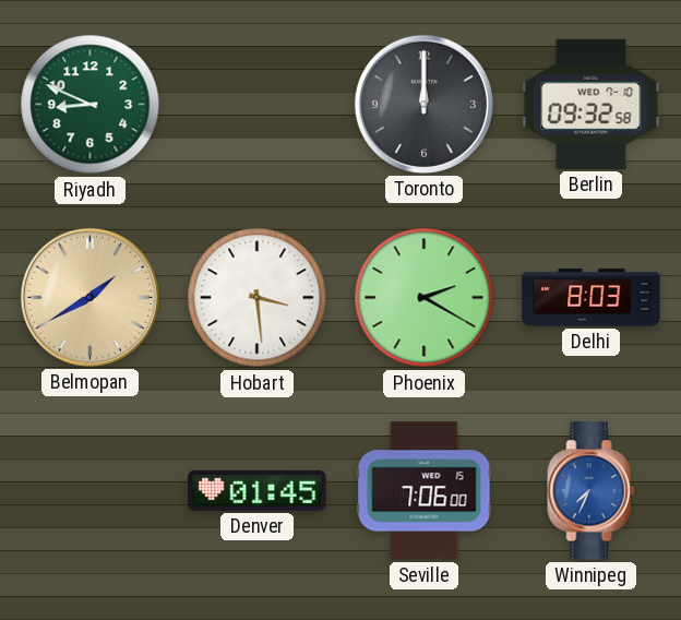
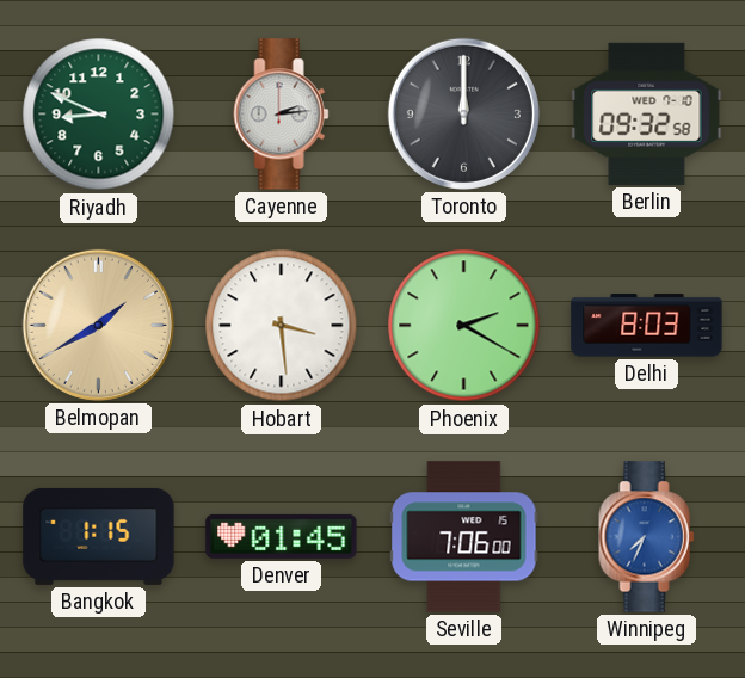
Cayenne: none -> 2:14
Bangkok: none -> 1:15
